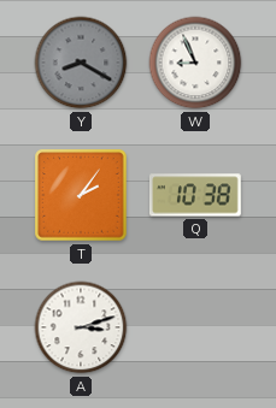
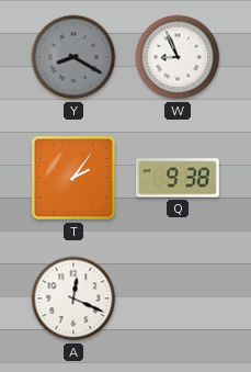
Q: 10:38 -> 9:38
A: 3:12 -> 12:19
